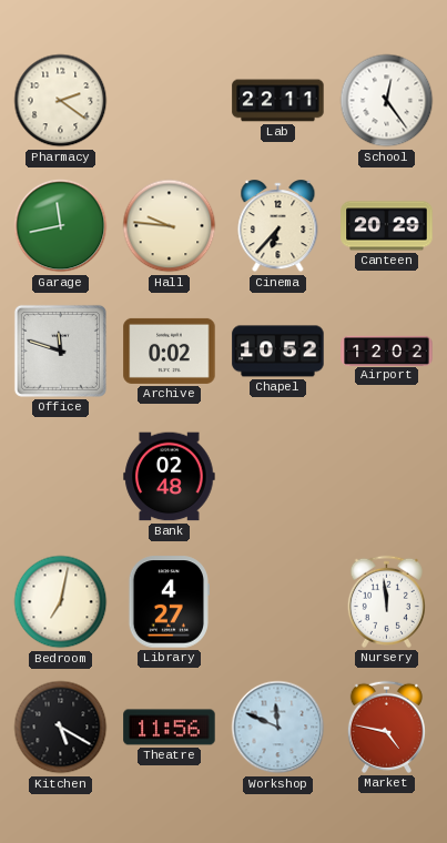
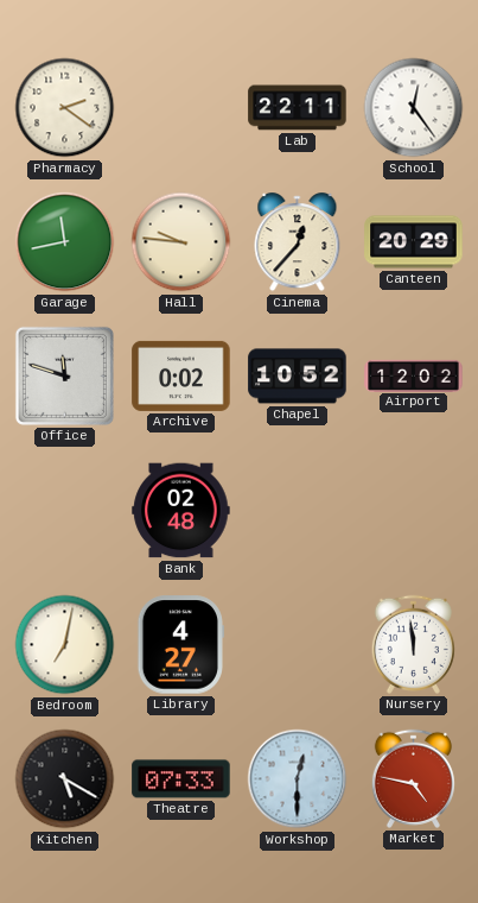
Cinema: 6:37 -> 12:37
Theatre: 11:56 -> 07:33
Workshop: 11:49 -> 12:30
